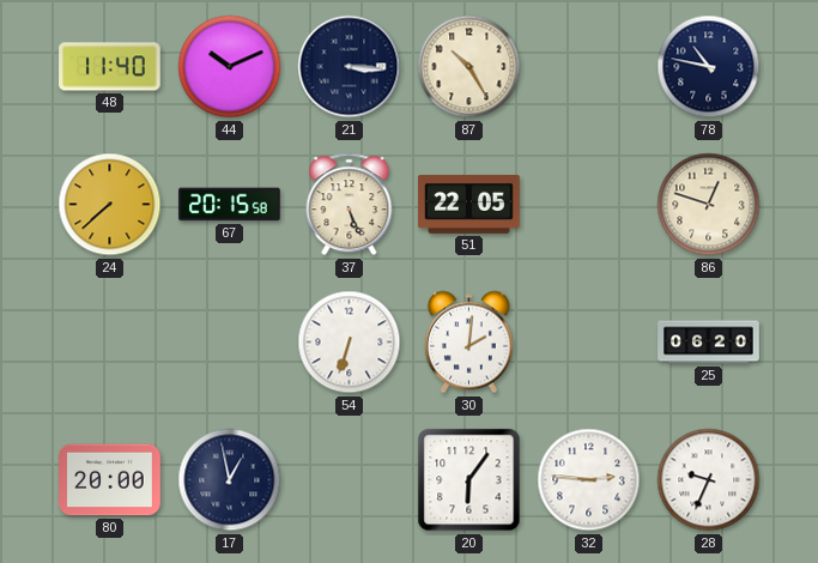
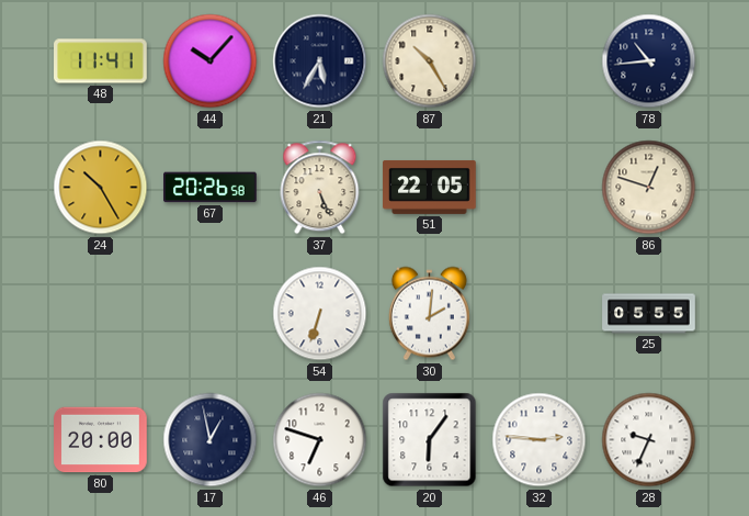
48: 11:40 -> 11:41
44: 10:11 -> 10:07
21: 3:16 -> 5:35
78: 10:47 -> 10:44
24: 7:38 -> 10:25
67: 20:15 -> 20:26
25: 06:20 -> 05:55
46: none -> 6:48
